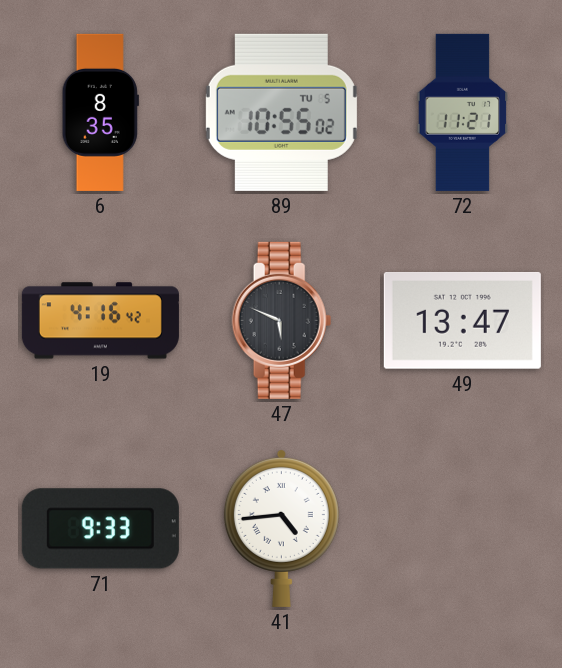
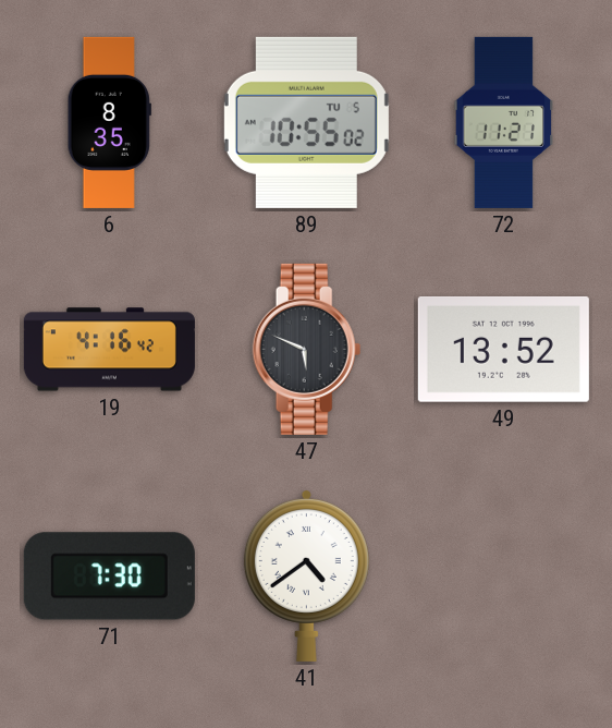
49: 13:47 -> 13:52
71: 9:33 -> 7:30
41: 4:44 -> 4:39
